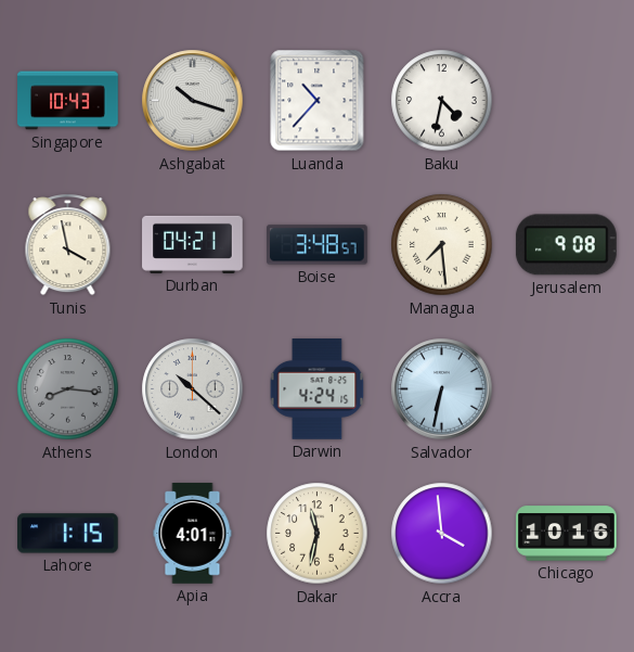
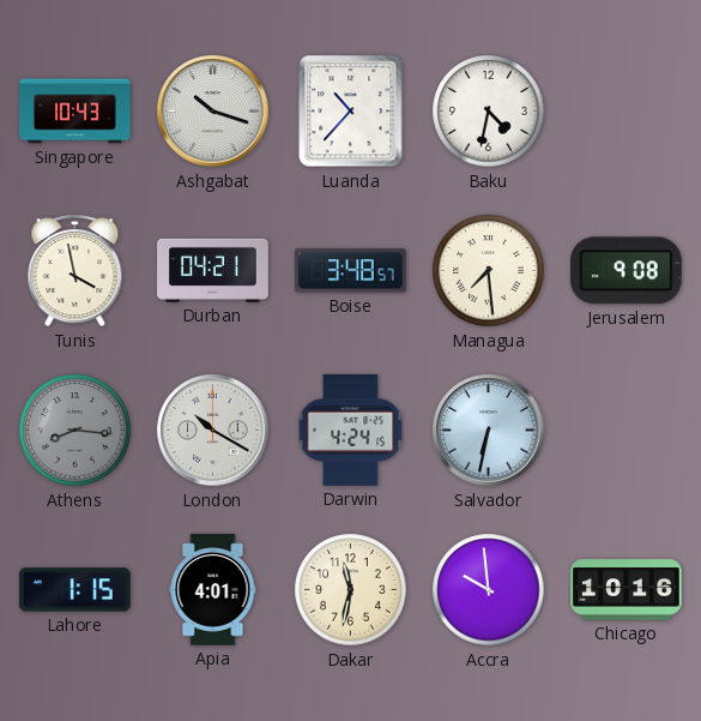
London: 10:22 -> 10:20
Accra: 3:59 -> 9:59
